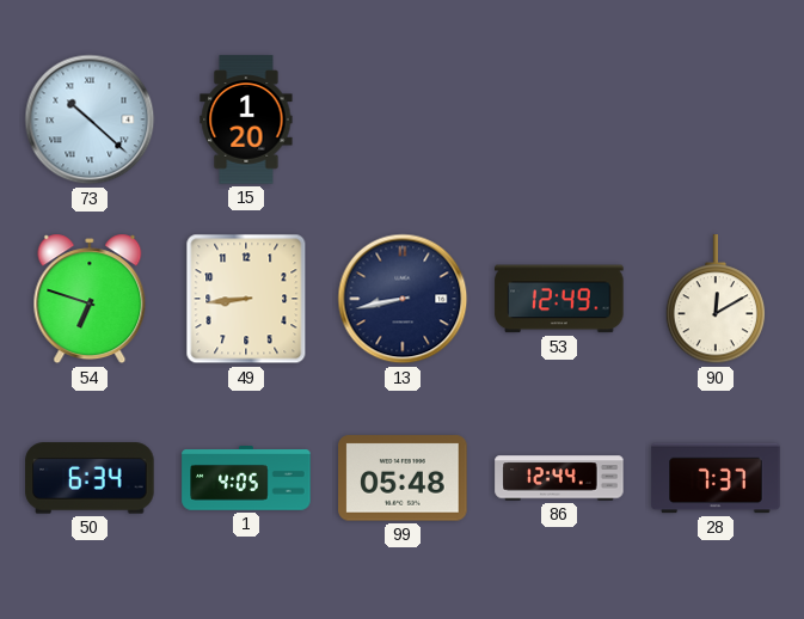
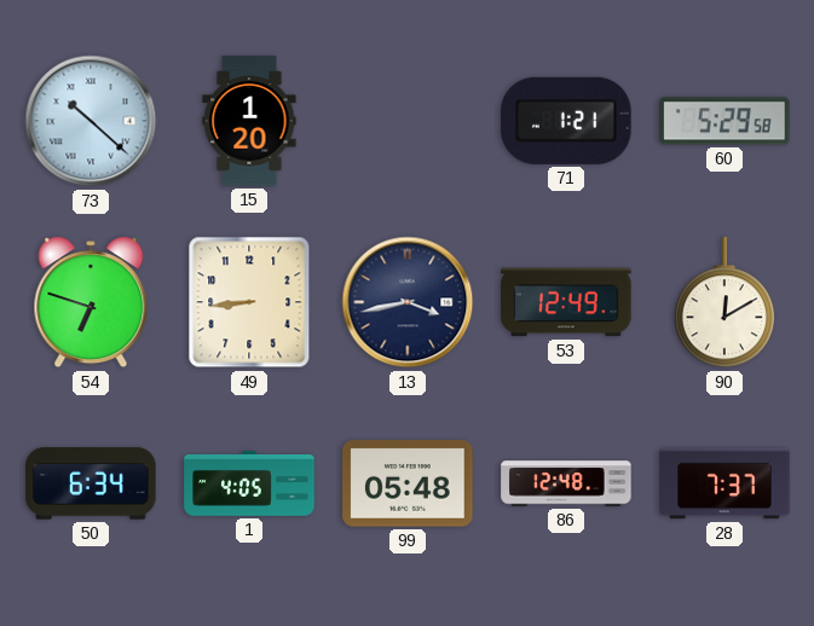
71: none -> 1:21
60: none -> 5:29
13: 8:43 -> 3:43
86: 12:44 -> 12:48
